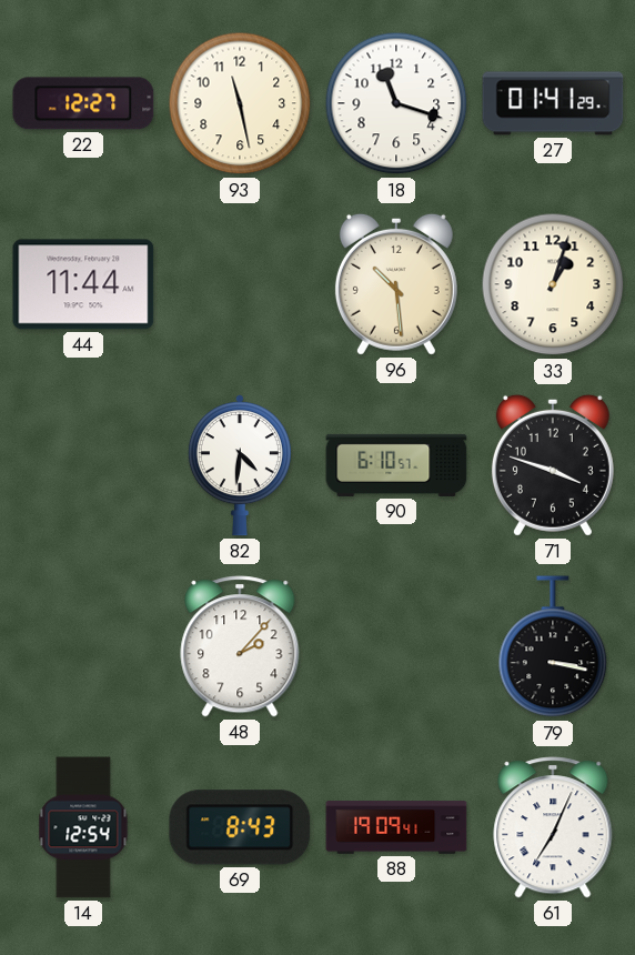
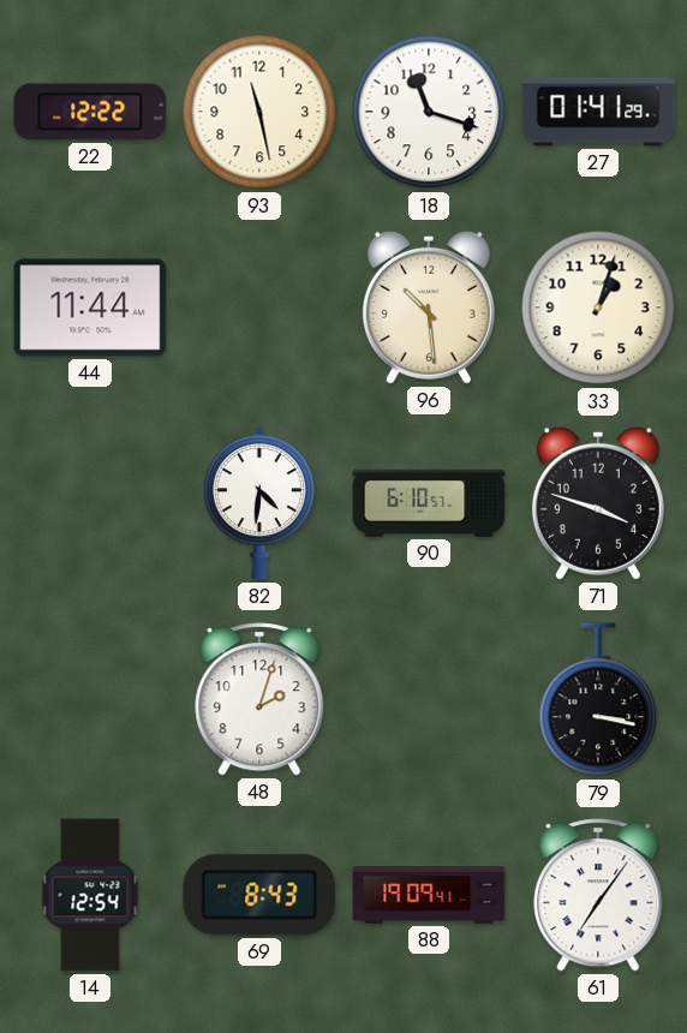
22: 12:27 -> 12:22
48: 2:07 -> 2:03
61: 7:04 -> 7:06
